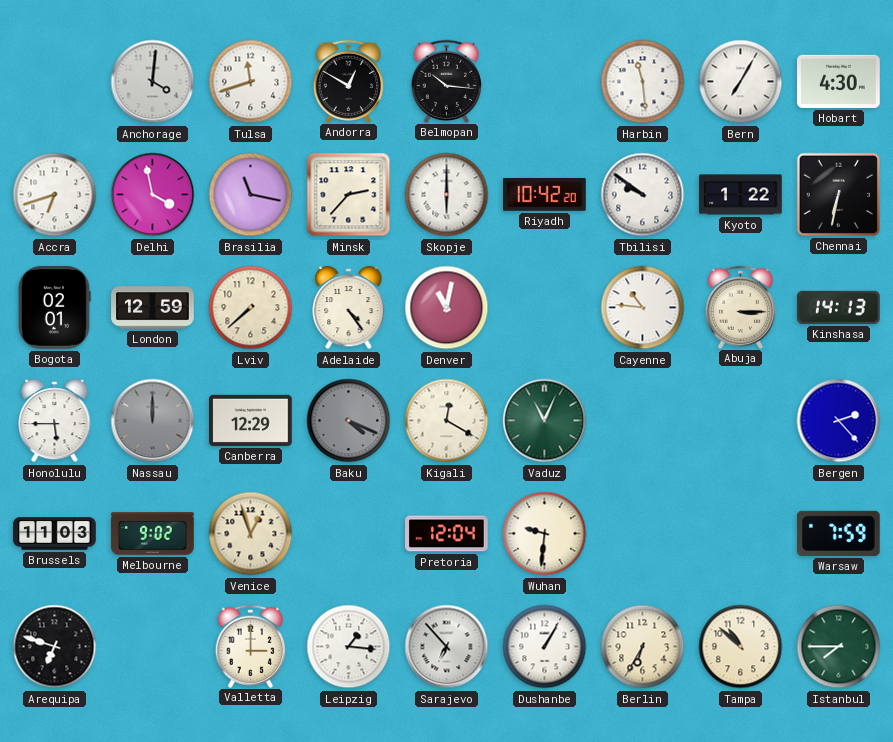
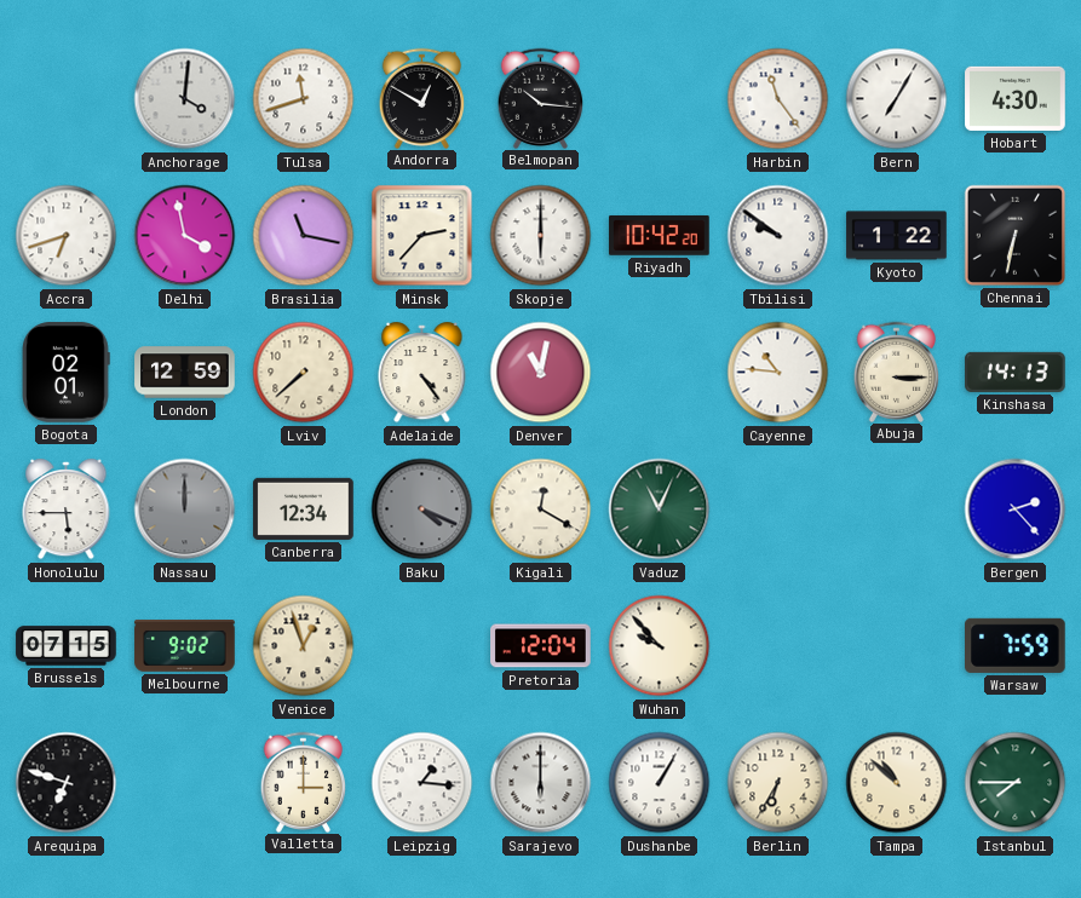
Harbin: 11:29 -> 11:24
Canberra: 12:29 -> 12:34
Brussels: 11:03 -> 07:15
Wuhan: 9:31 -> 9:53
Sarajevo: 6:53 -> 6:00
